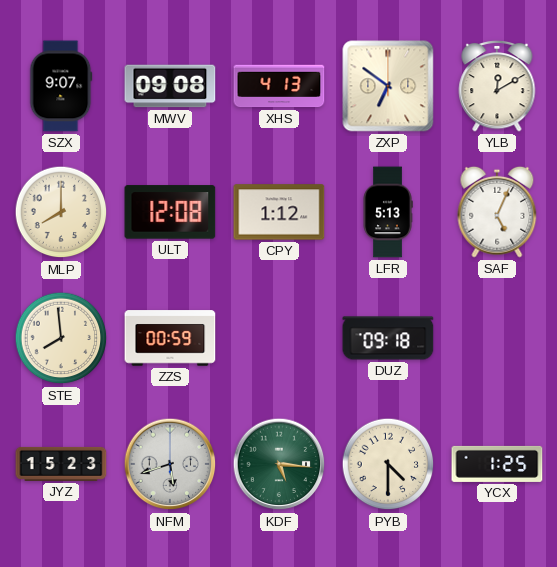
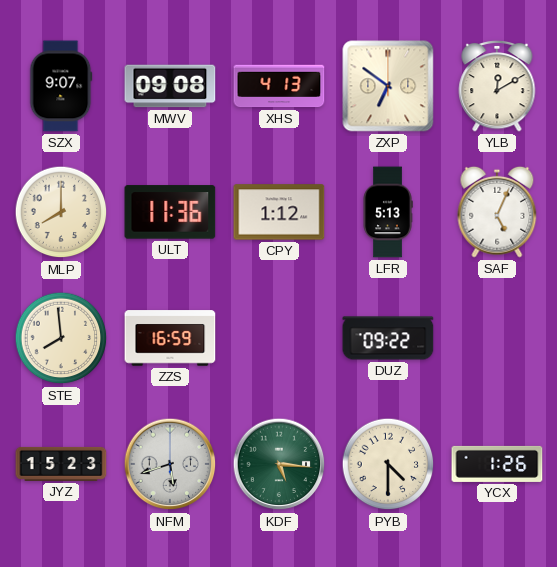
ULT: 12:08 -> 11:36
ZZS: 00:59 -> 16:59
DUZ: 09:18 -> 09:22
YCX: 1:25 -> 1:26
